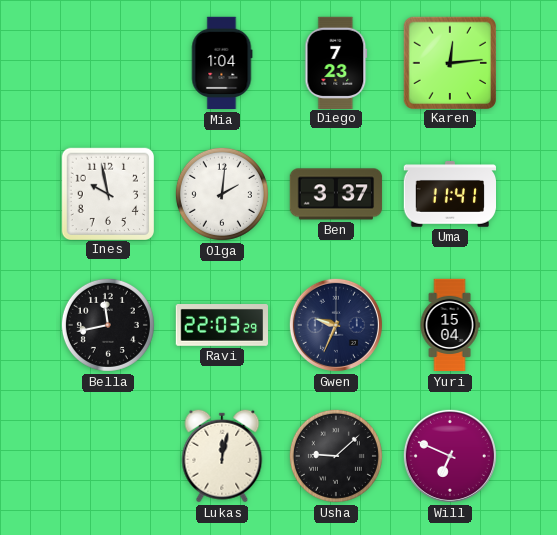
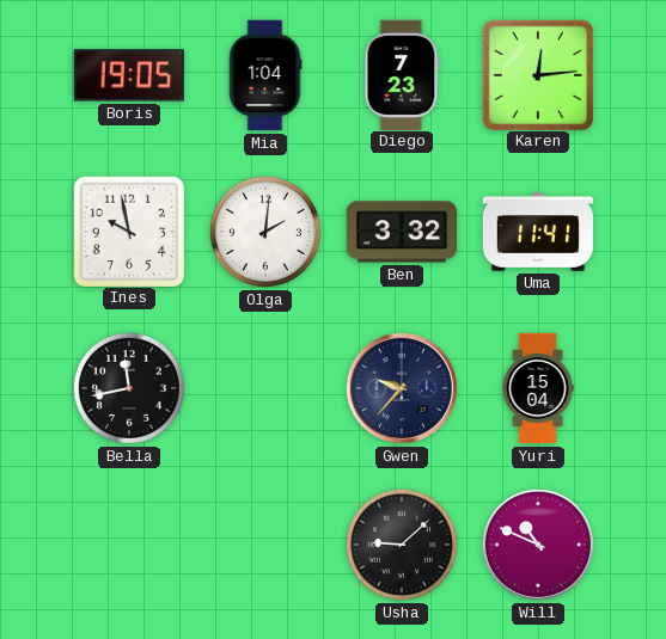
Boris: none -> 19:05
Ben: 3:37 -> 3:32
Ravi: 22:03 -> none
Gwen: 9:34 -> 9:37
Lukas: 12:02 -> none
Will: 6:49 -> 10:49
